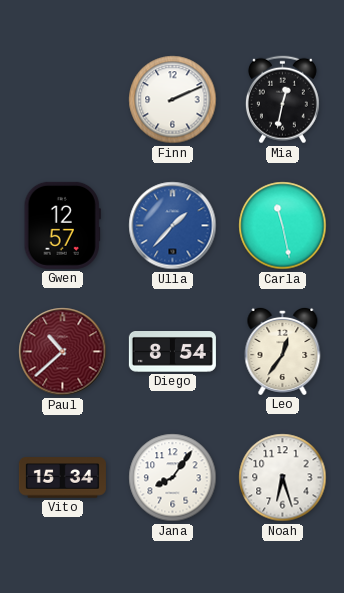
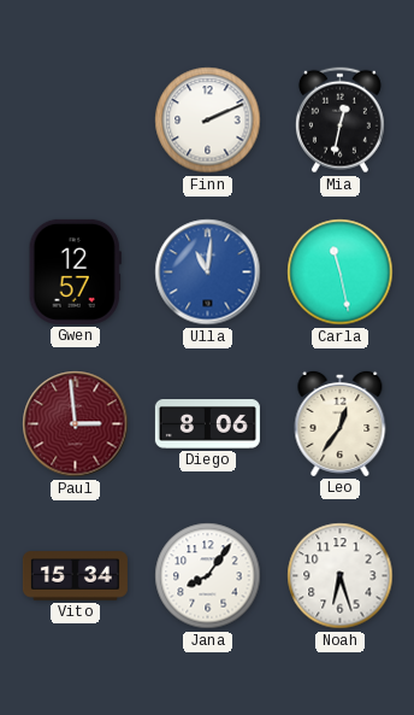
Ulla: 1:37 -> 11:01
Paul: 10:38 -> 2:59
Diego: 8:54 -> 8:06
